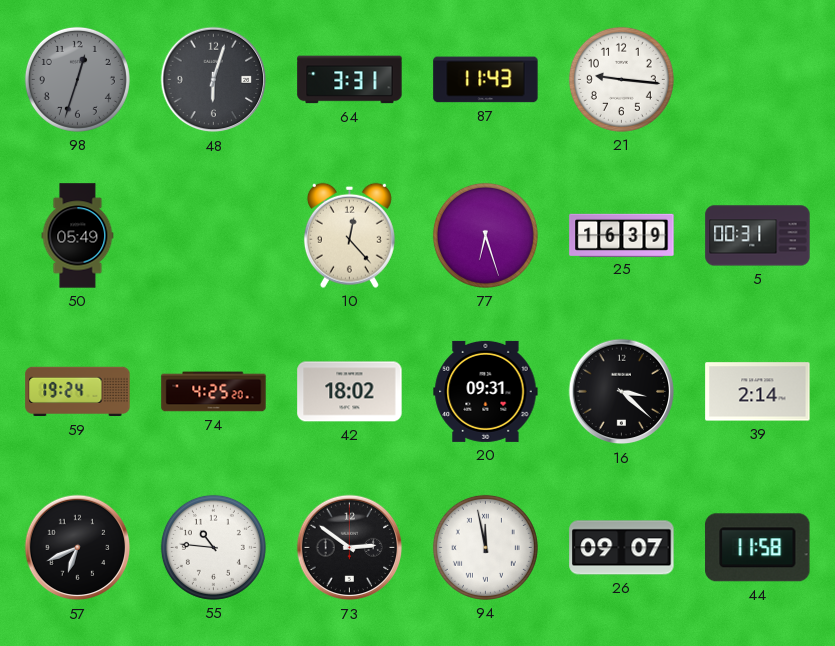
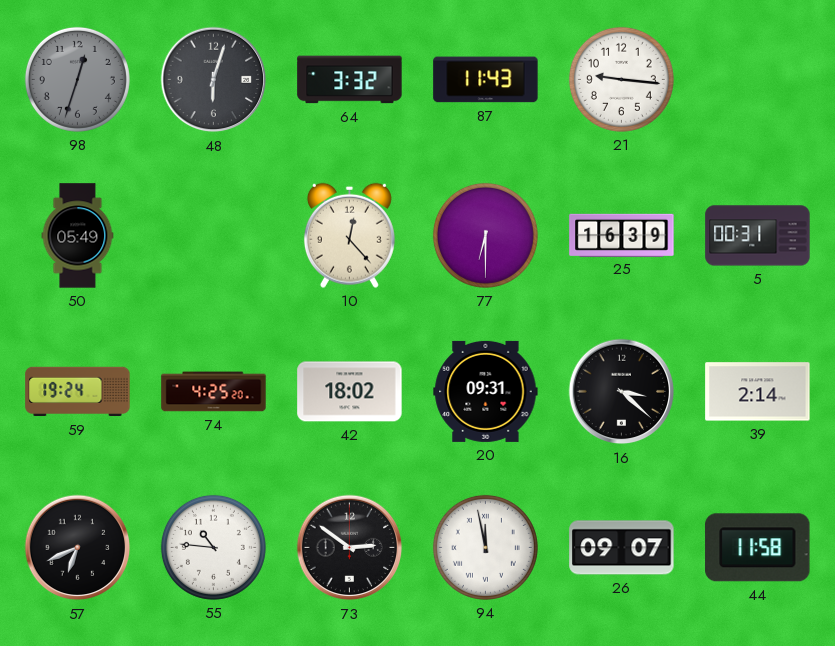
64: 3:31 -> 3:32
77: 6:27 -> 6:30
